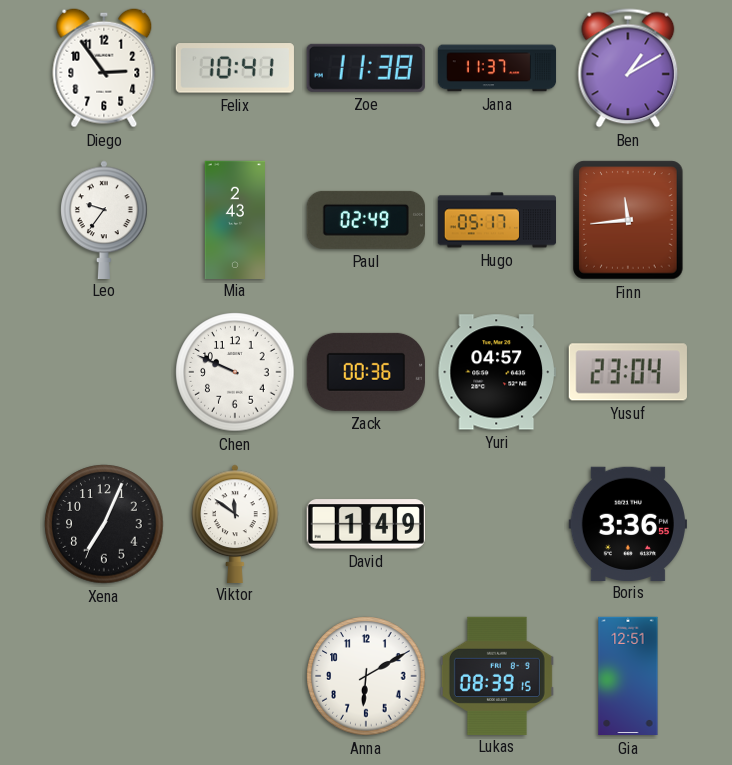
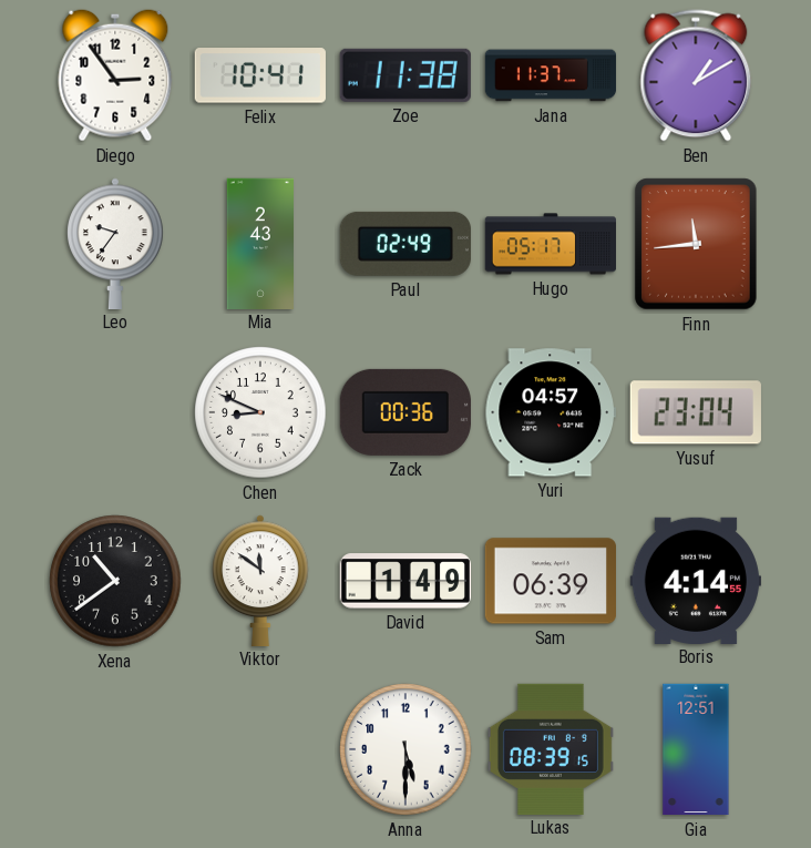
Chen: 9:49 -> 8:49
Xena: 7:04 -> 10:39
Sam: none -> 06:39
Boris: 3:36 -> 4:14
Anna: 6:10 -> 5:30
